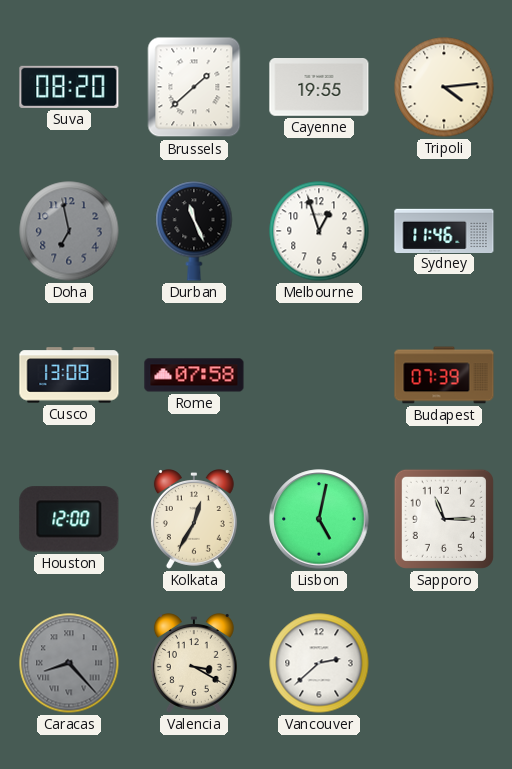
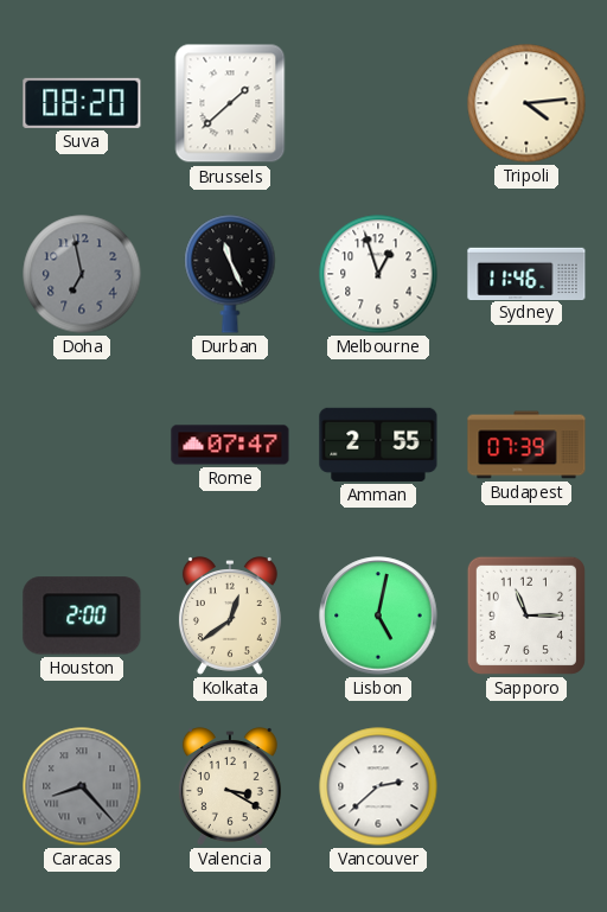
Cayenne: 19:55 -> none
Cusco: 13:08 -> none
Rome: 07:58 -> 07:47
Amman: none -> 2:55
Houston: 12:00 -> 2:00
Kolkata: 12:35 -> 12:39
